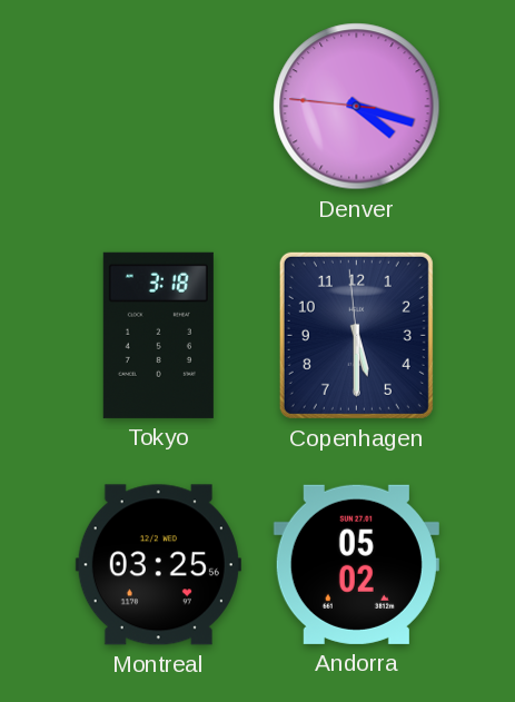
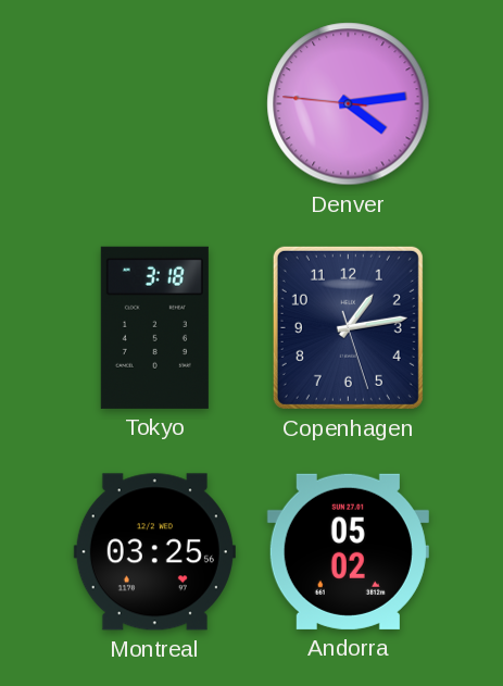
Denver: 4:17 -> 4:13
Copenhagen: 5:29 -> 1:13
